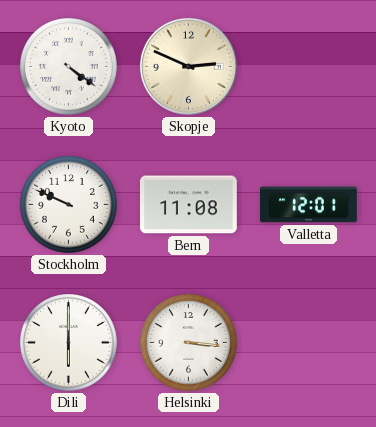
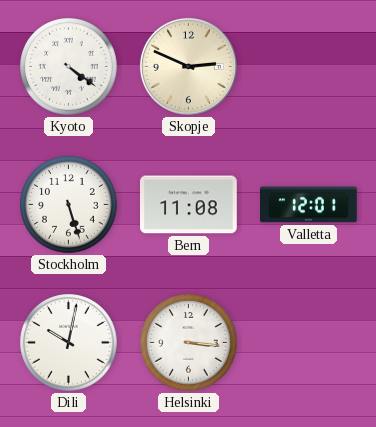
Stockholm: 9:49 -> 5:27
Dili: 6:00 -> 10:02
